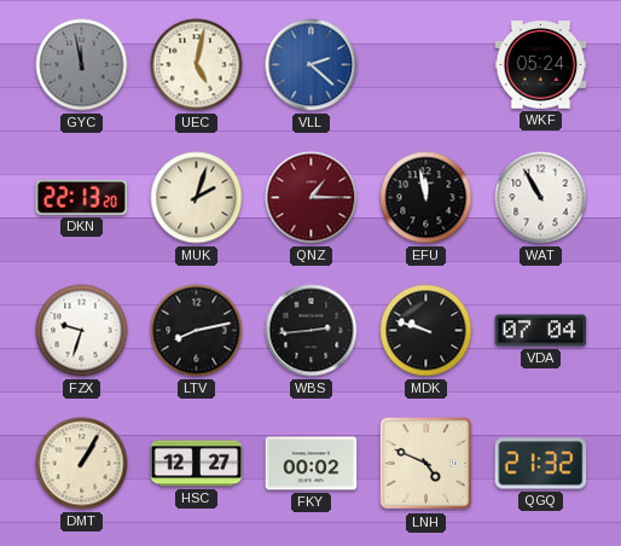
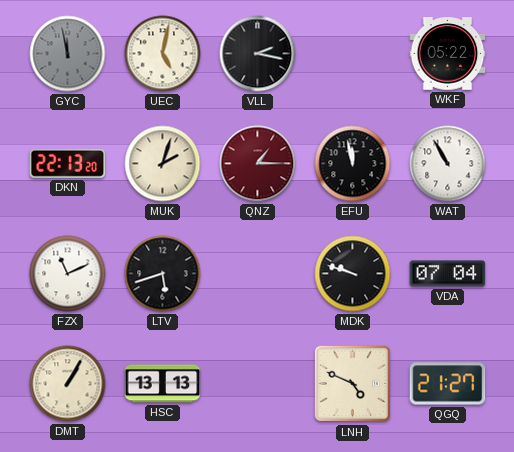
VLL: 2:22 -> 2:17
VLL dial: blue -> black
WKF: 05:24 -> 05:22
FZX: 9:33 -> 11:11
LTV: 8:13 -> 5:42
WBS: 2:44 -> none
HSC: 12:27 -> 13:13
FKY: 00:02 -> none
QGQ: 21:32 -> 21:27
